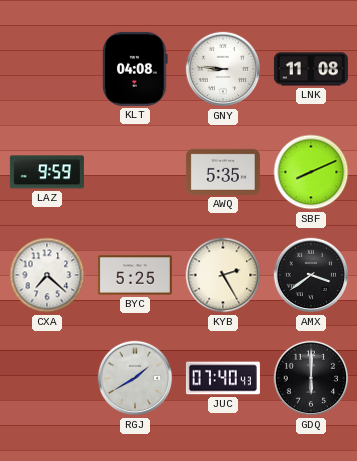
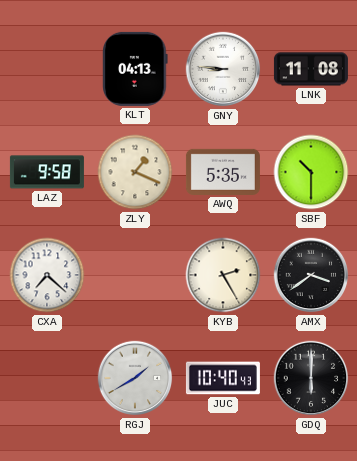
KLT: 04:08 -> 04:13
LAZ: 9:59 -> 9:58
ZLY: none -> 1:19
SBF: 8:11 -> 10:30
BYC: 5:25 -> none
JUC: 07:40 -> 10:40
